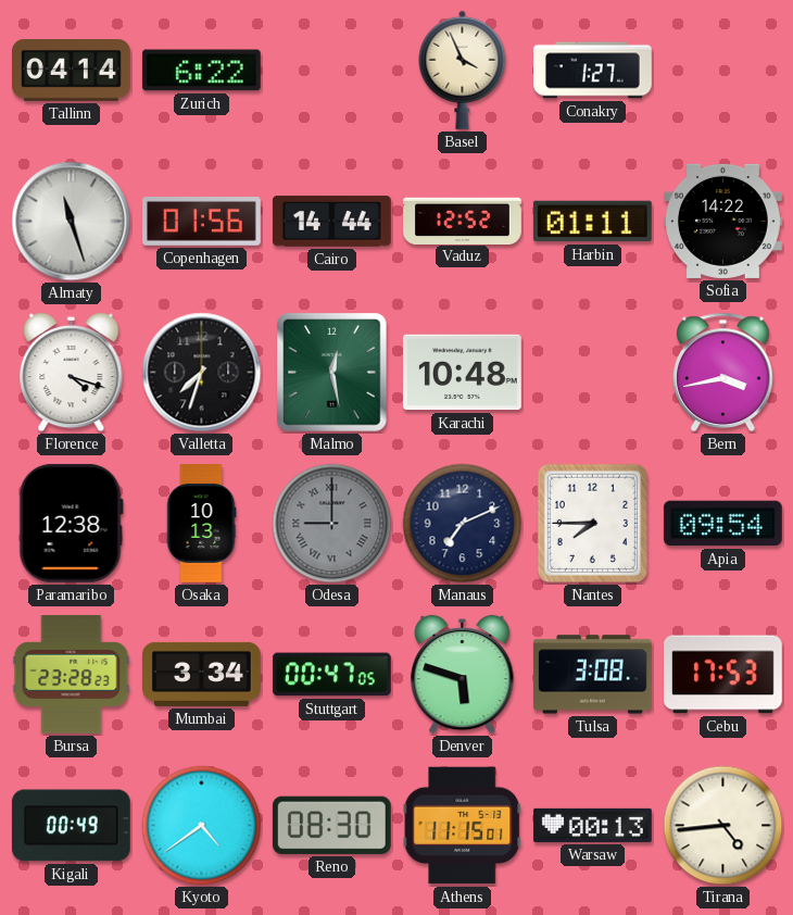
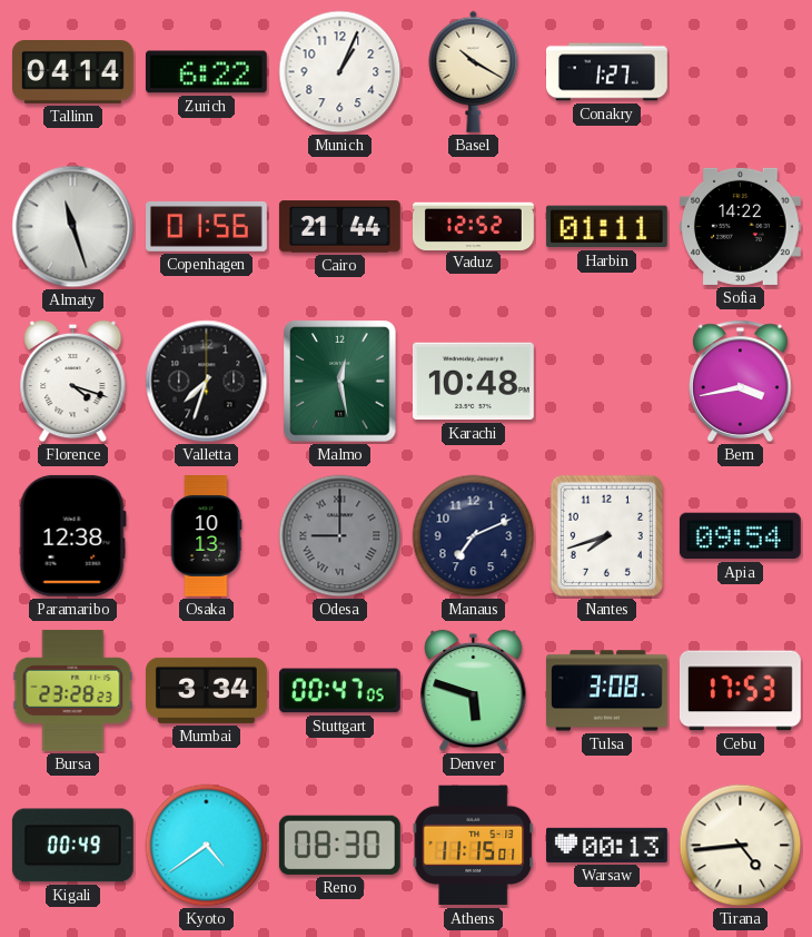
Munich: none -> 1:04
Basel: 3:56 -> 10:20
Cairo: 14:44 -> 21:44
Nantes: 7:45 -> 7:42
